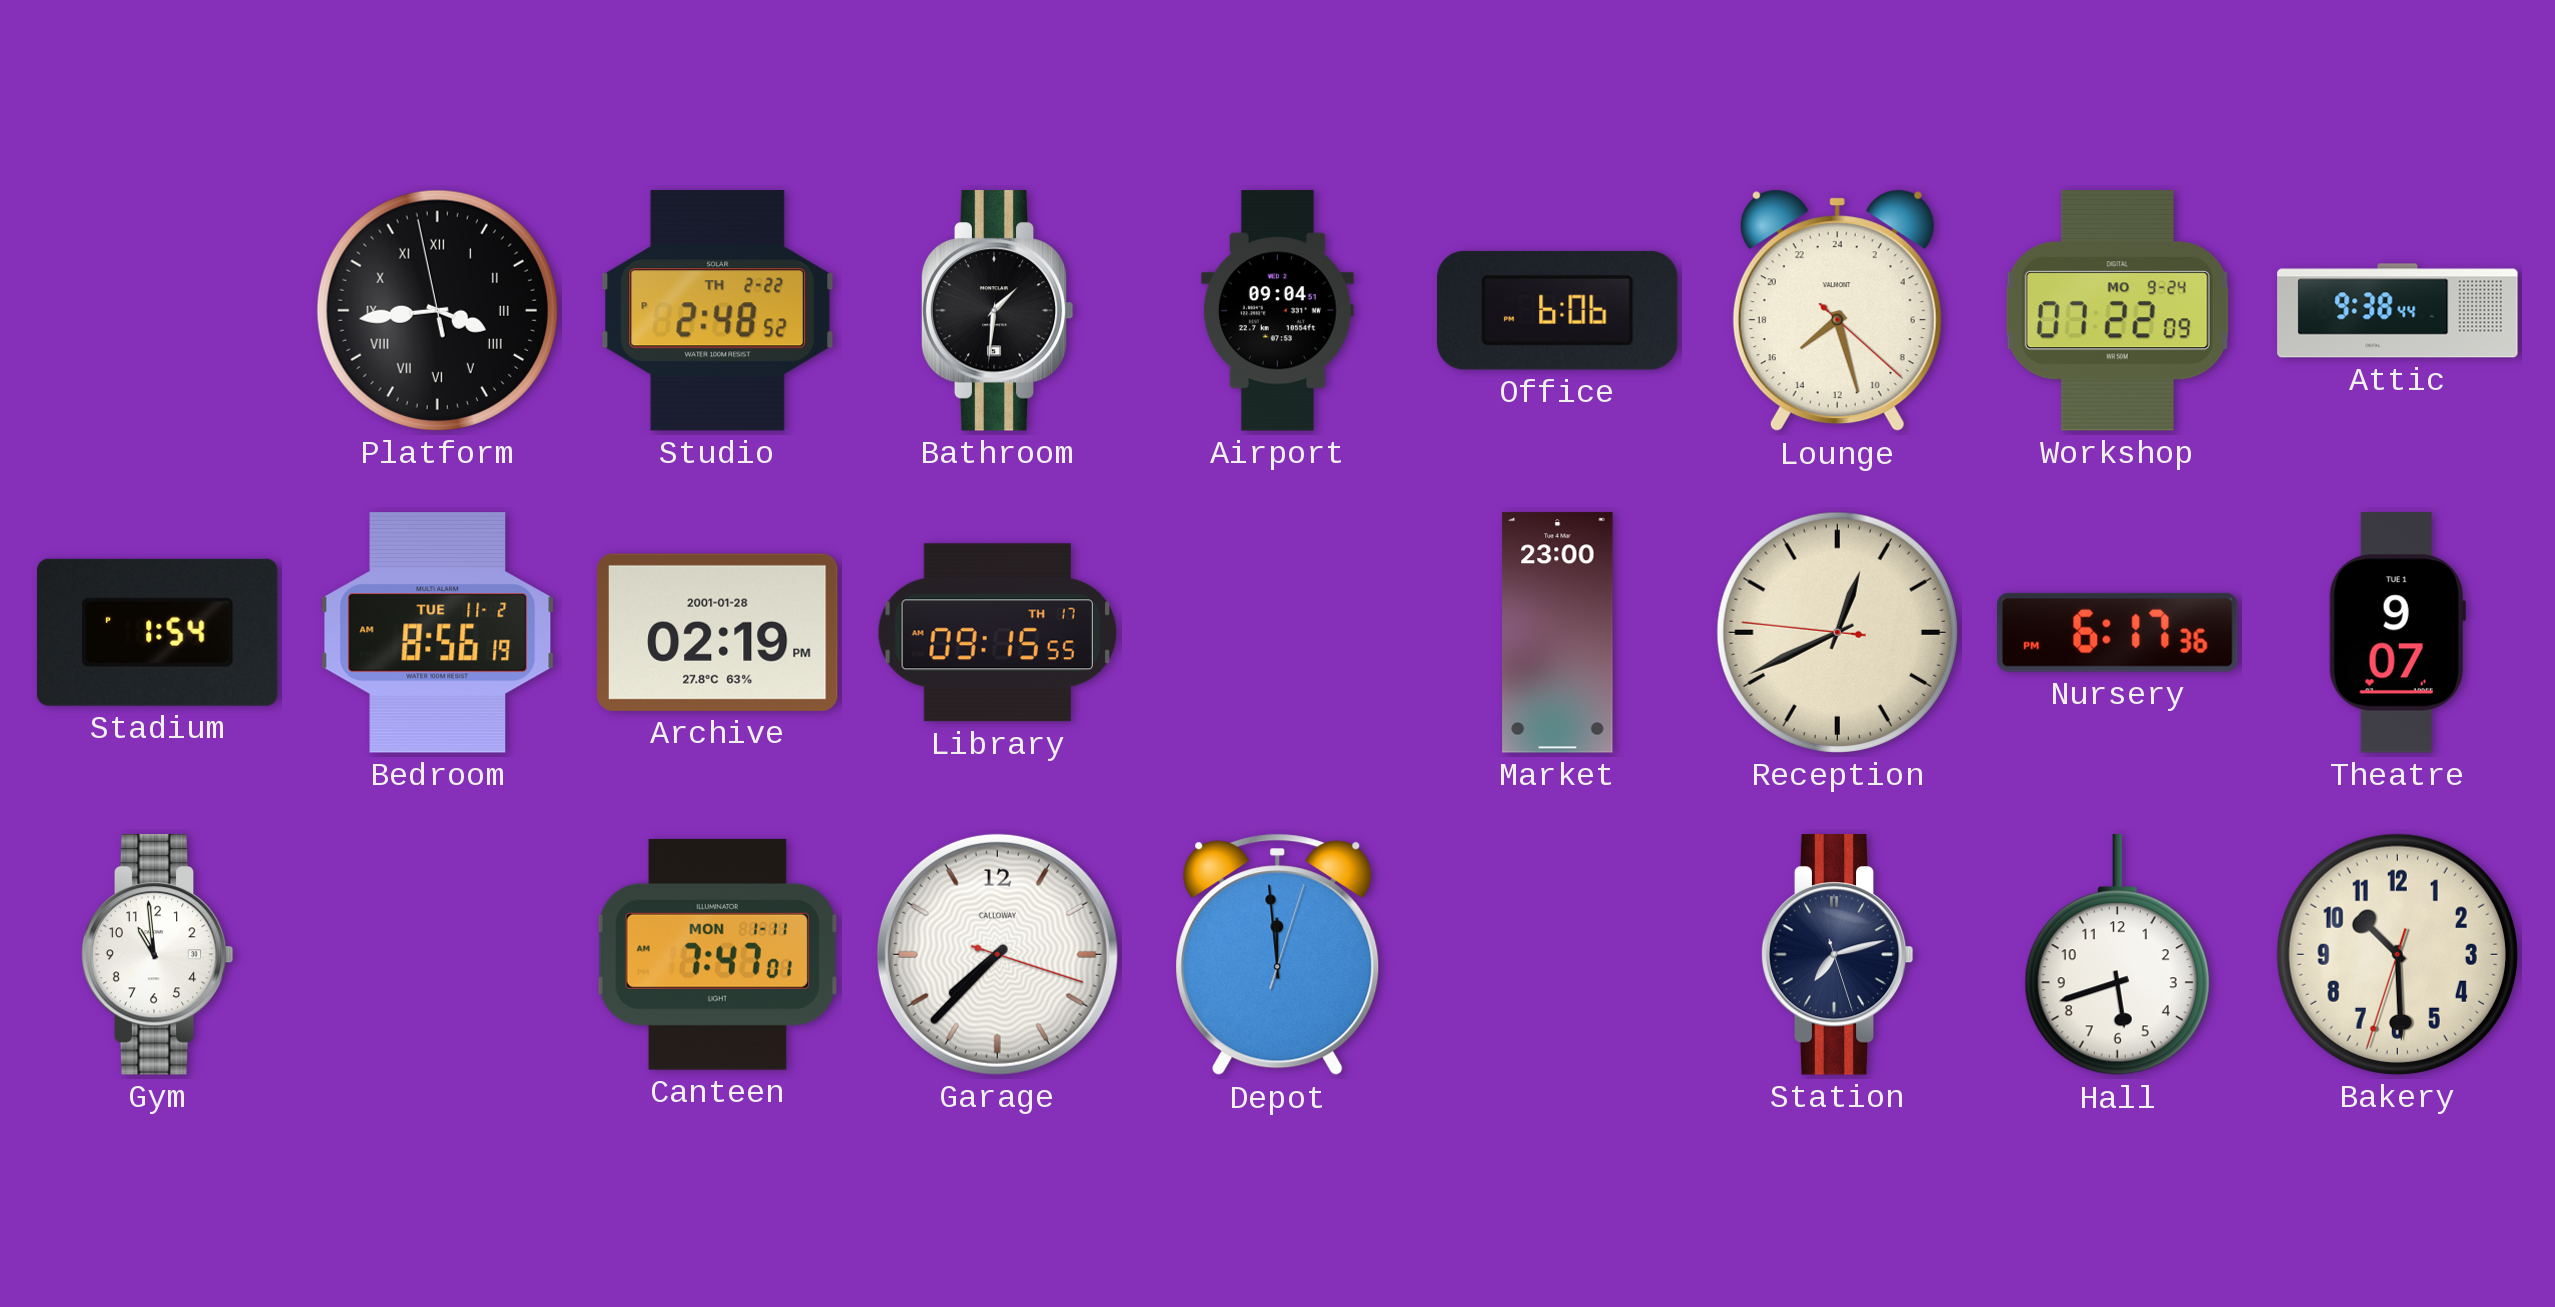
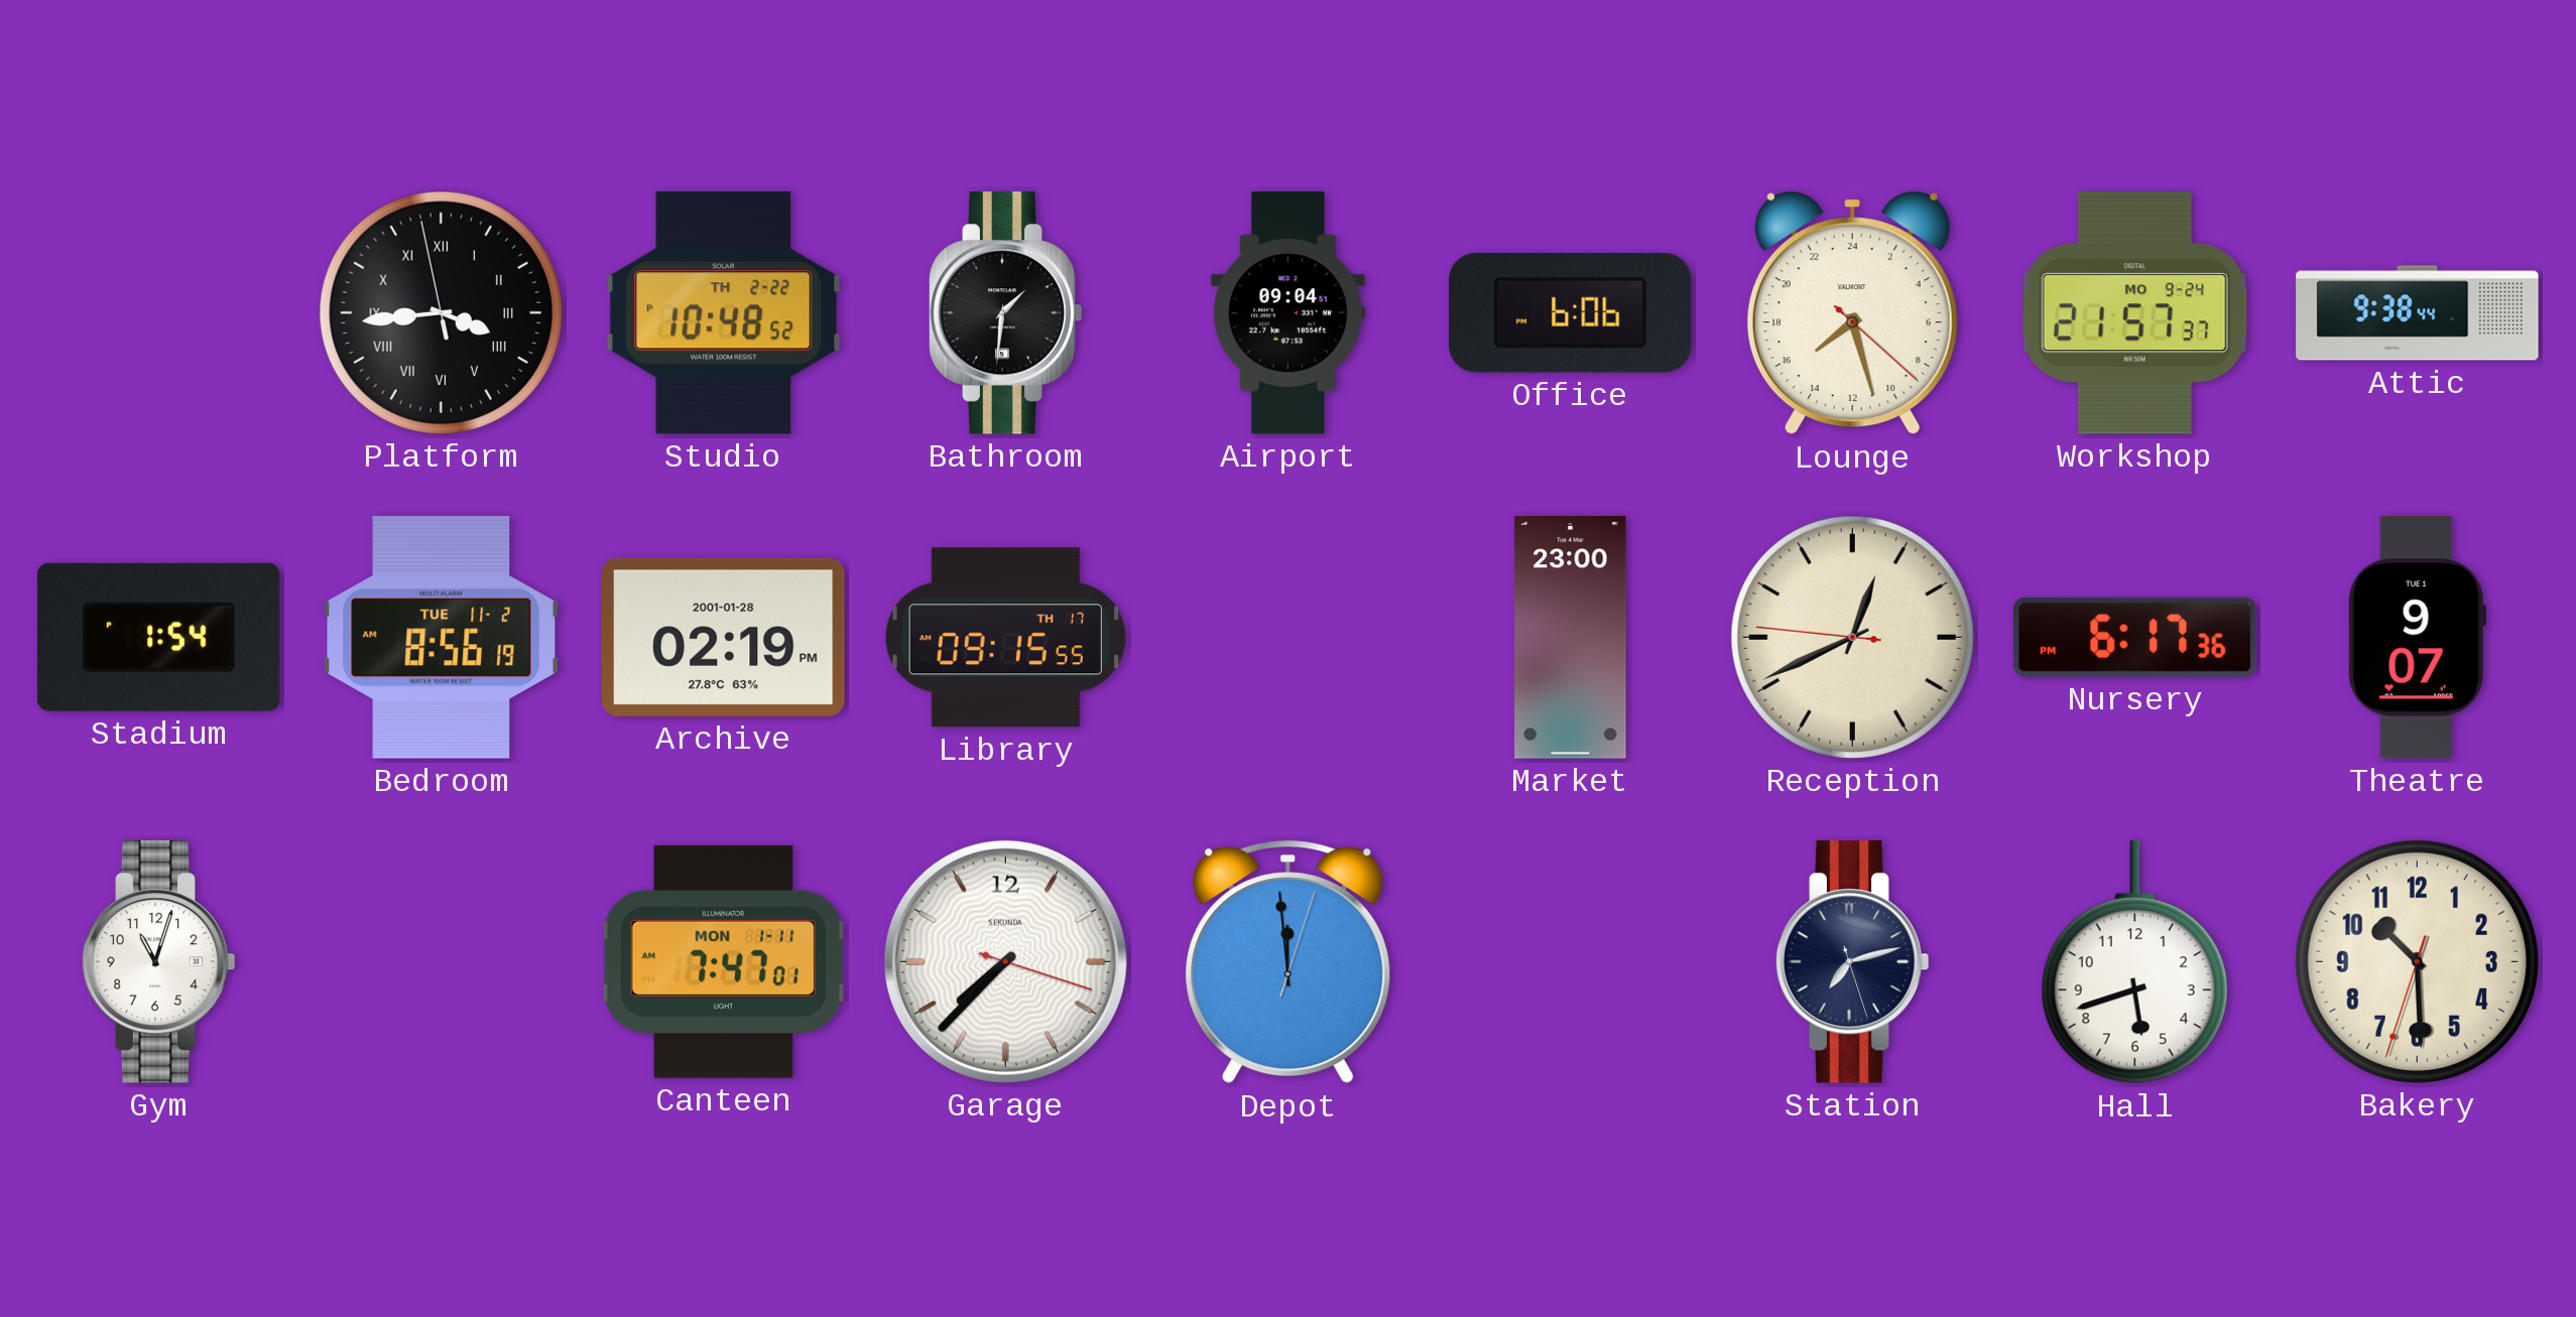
Studio: 2:48 -> 10:48
Workshop: 07:22 -> 21:57
Gym: 10:59 -> 11:03
Garage brand: CALLOWAY -> SEKUNDA
